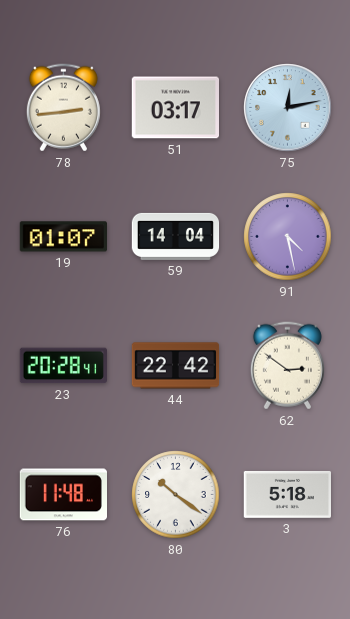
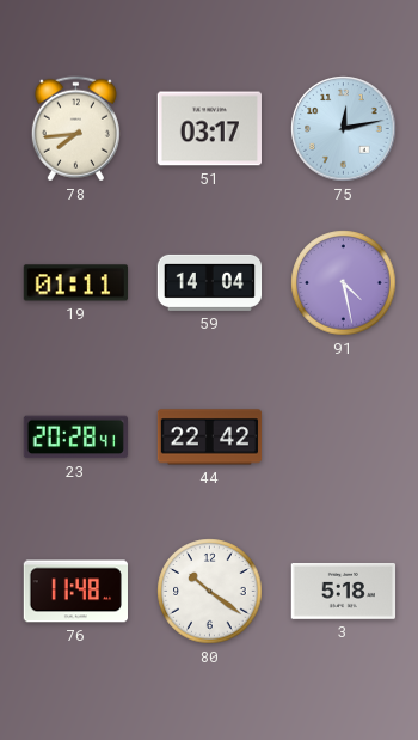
78: 2:44 -> 7:44
19: 01:07 -> 01:11
62: 2:51 -> none
